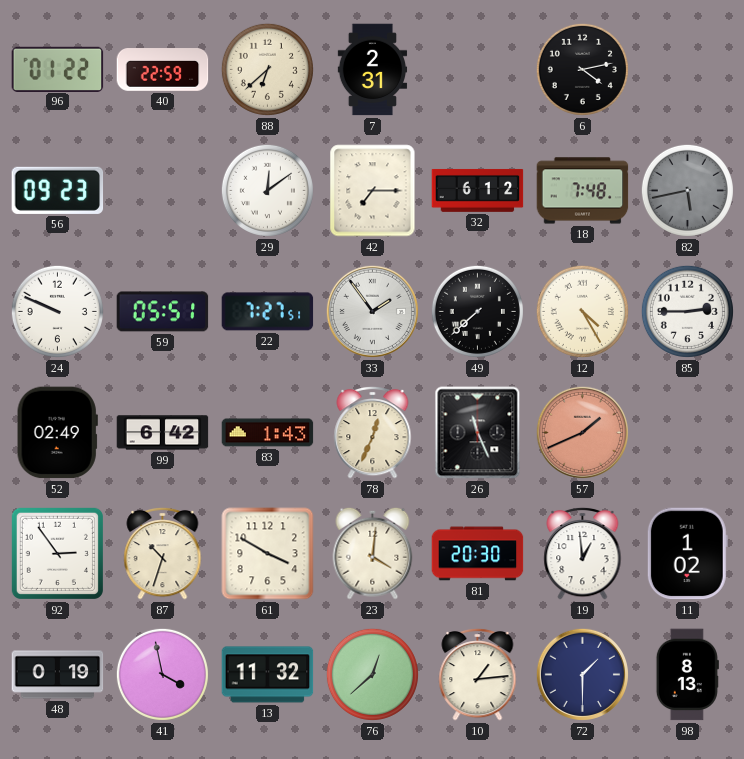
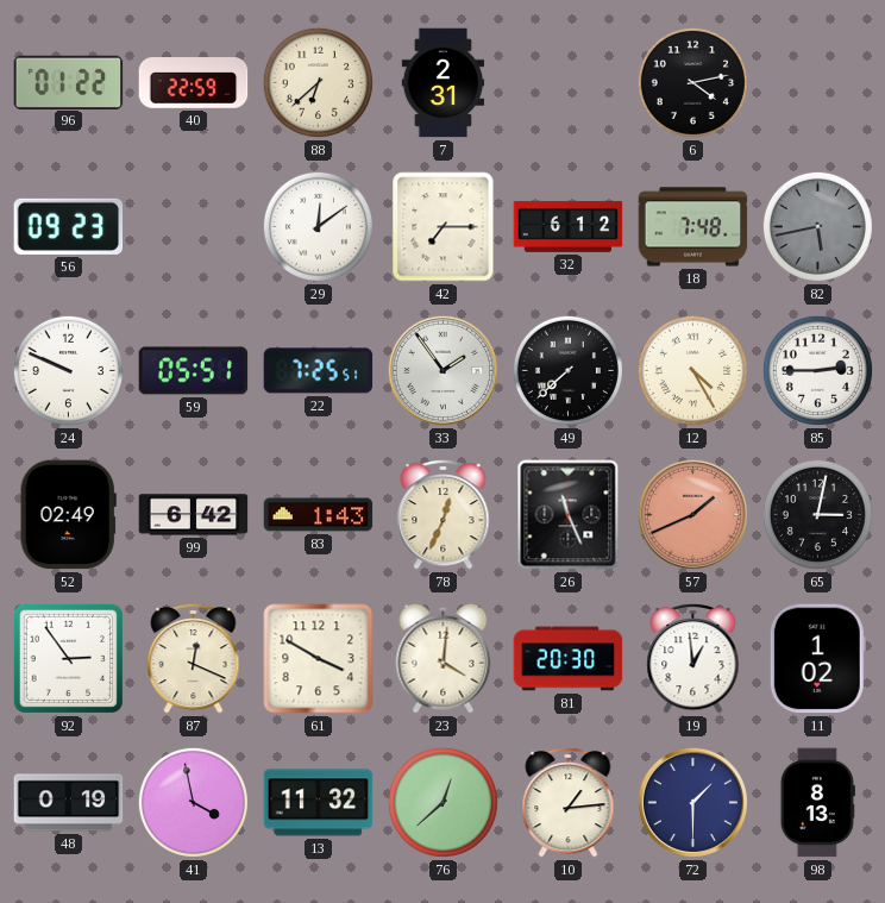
22: 7:27 -> 7:25
65: none -> 3:02
87: 10:33 -> 12:19
